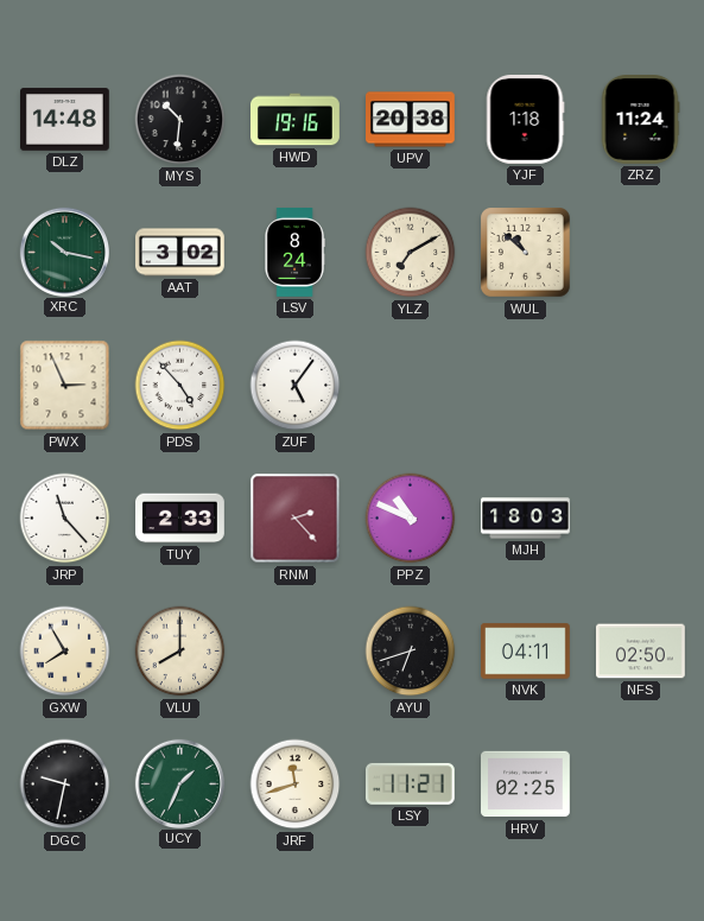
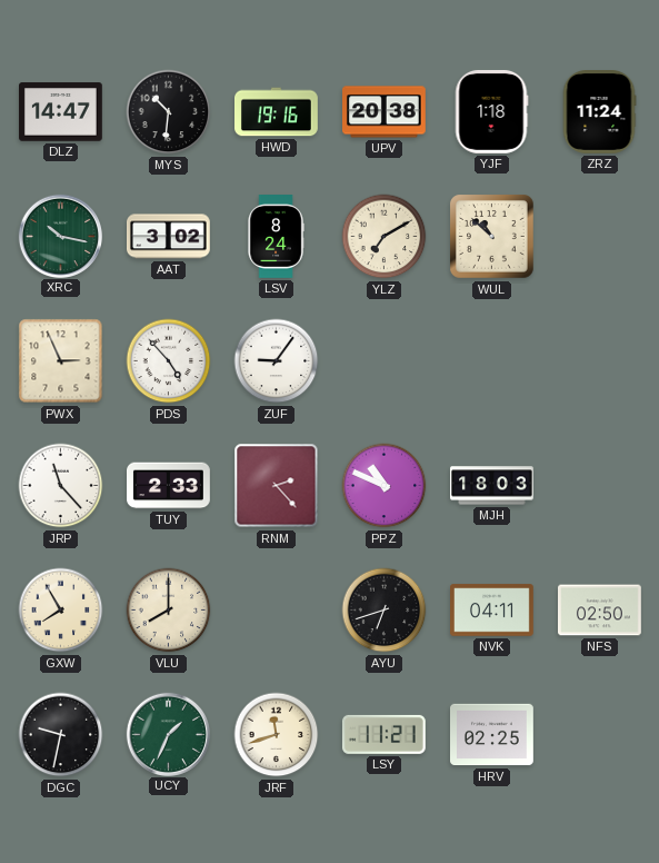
DLZ: 14:48 -> 14:47
ZUF: 5:06 -> 9:06
